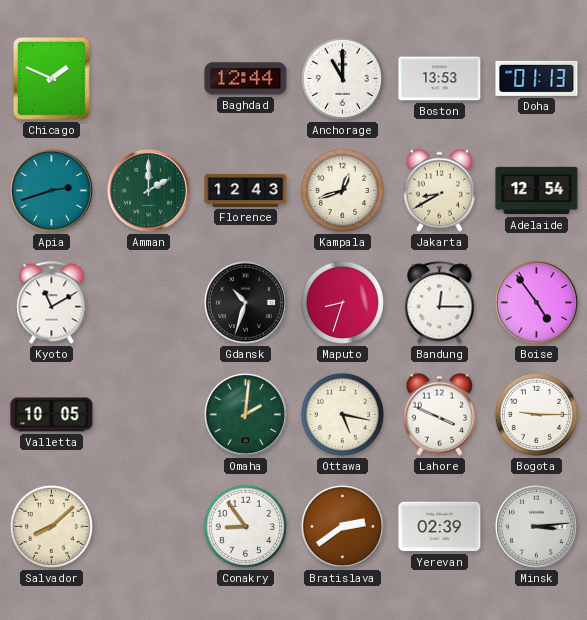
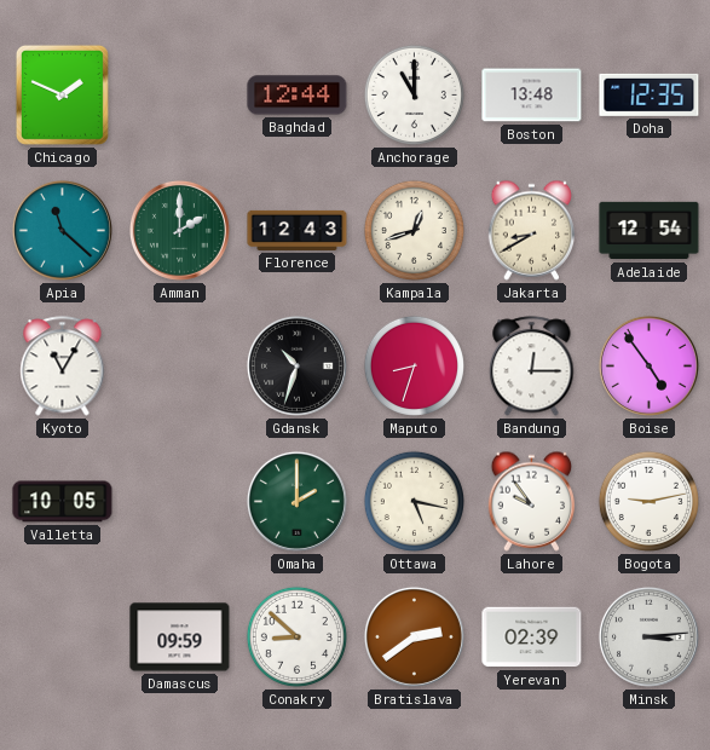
Boston: 13:53 -> 13:48
Doha: 01:13 -> 12:35
Apia: 2:42 -> 11:22
Kyoto: 11:10 -> 11:05
Omaha: 2:01 -> 2:00
Lahore: 3:49 -> 9:54
Bogota: 9:15 -> 9:13
Salvador: 8:08 -> none
Damascus: none -> 09:59
Conakry: 8:54 -> 8:52
